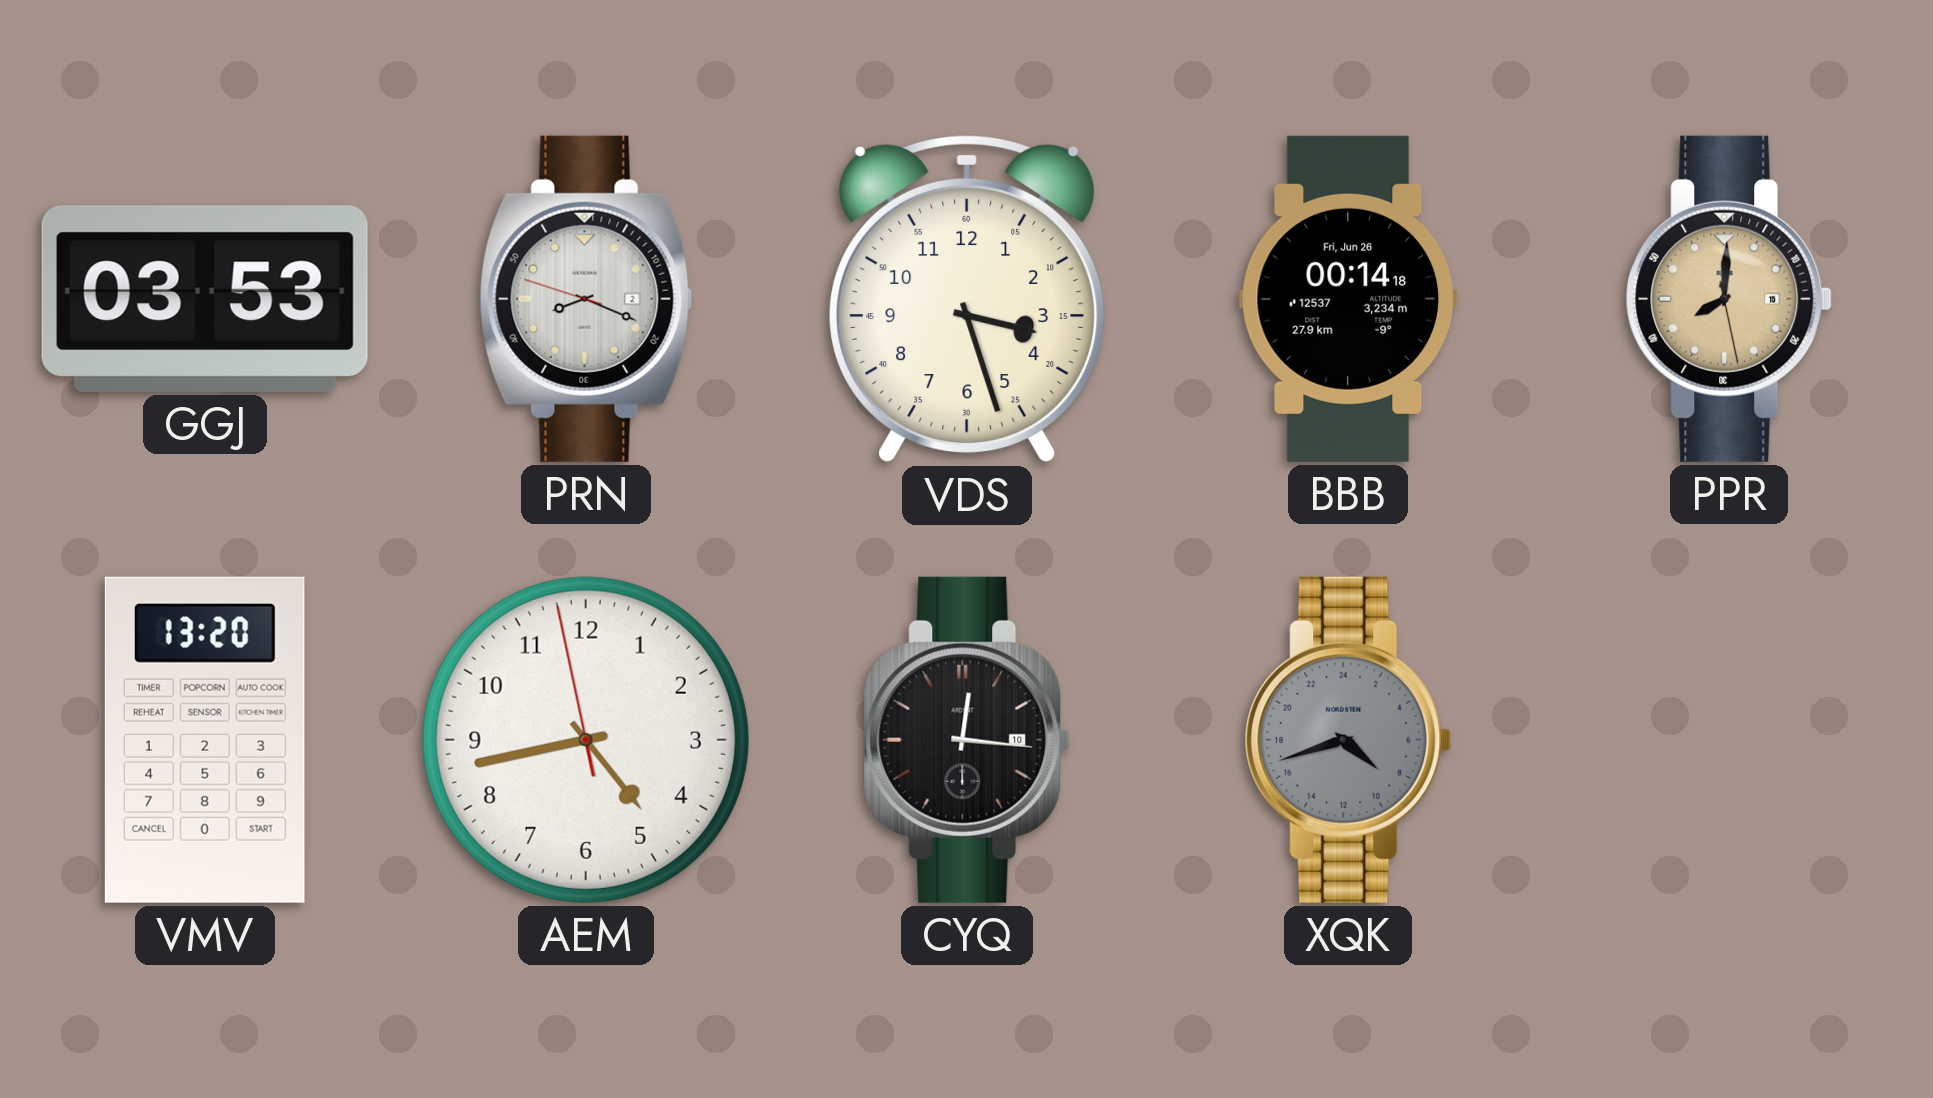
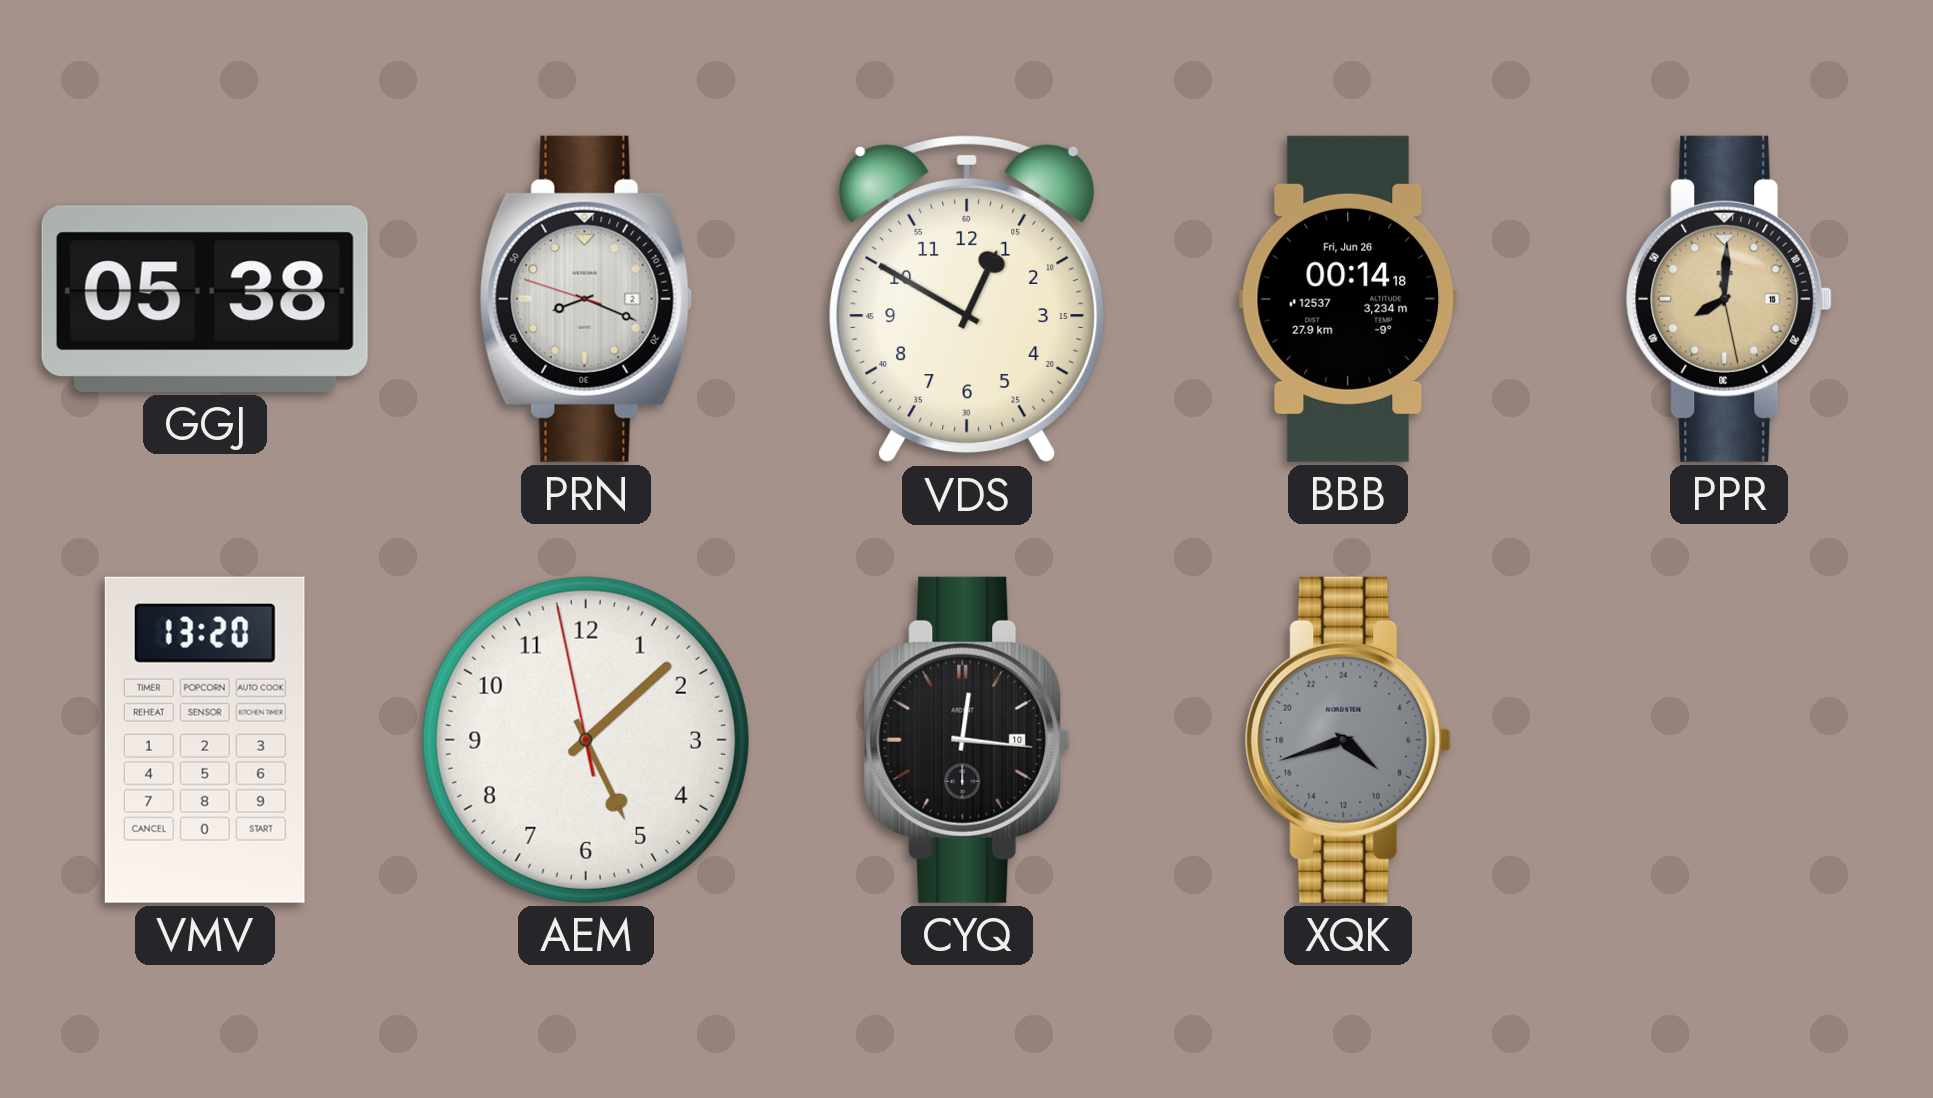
GGJ: 03:53 -> 05:38
VDS: 3:27 -> 12:50
AEM: 4:42 -> 5:07
